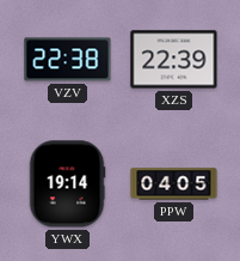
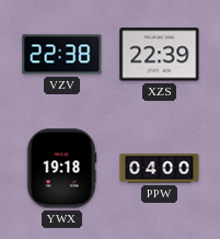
YWX: 19:14 -> 19:18
PPW: 04:05 -> 04:00
